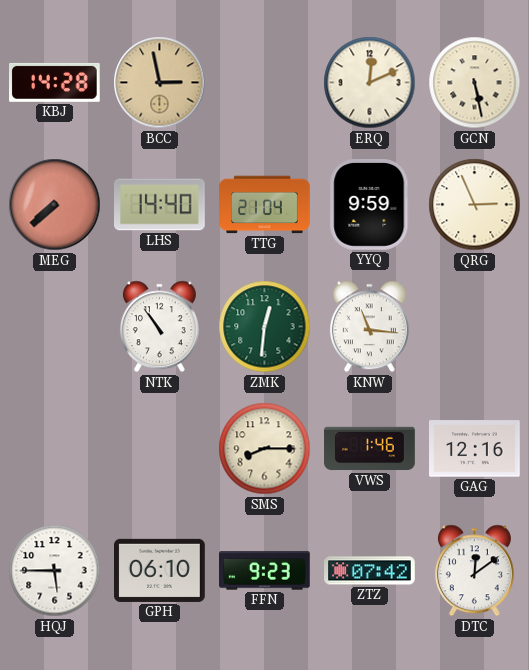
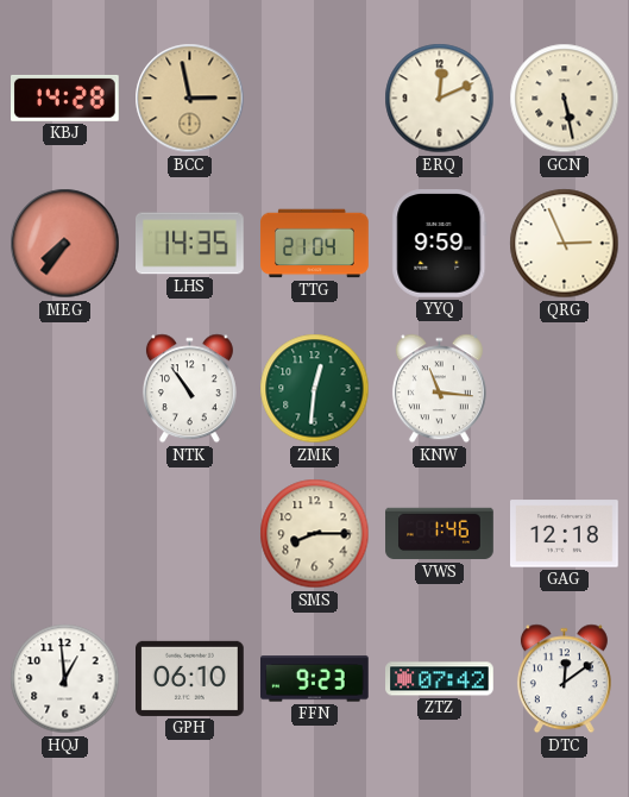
MEG: 7:38 -> 7:36
LHS: 14:40 -> 14:35
GAG: 12:16 -> 12:18
HQJ: 5:45 -> 12:59
